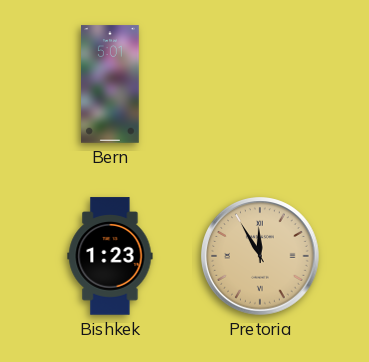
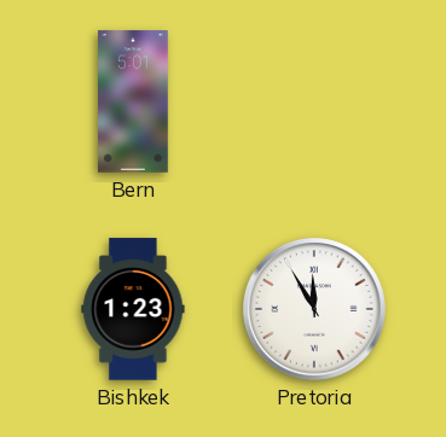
Pretoria dial: champagne -> white
